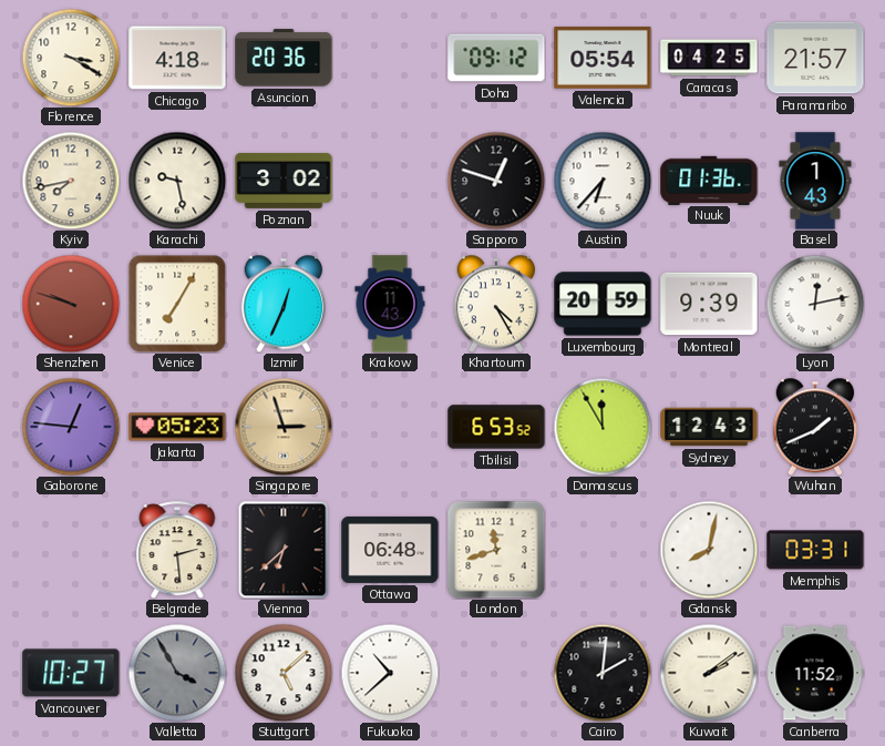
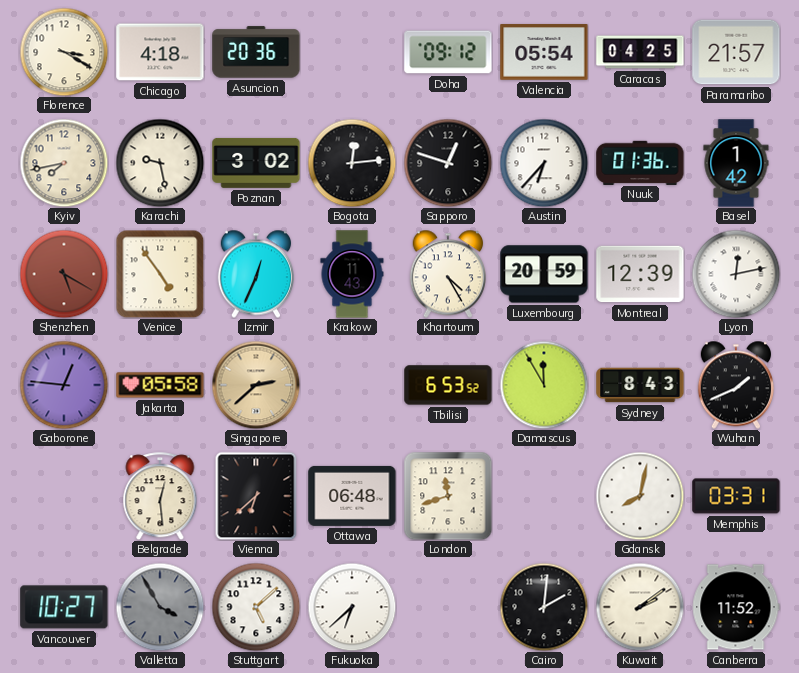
Bogota: none -> 12:14
Basel: 1:43 -> 1:42
Shenzhen: 9:48 -> 5:20
Venice: 7:05 -> 4:54
Montreal: 9:39 -> 12:39
Jakarta: 05:23 -> 05:58
Singapore: 2:57 -> 2:38
Sydney: 12:43 -> 8:43
Belgrade: 2:29 -> 12:29
Fukuoka: 10:38 -> 6:38
